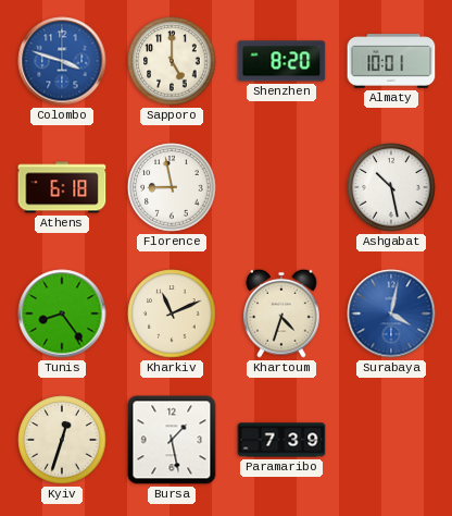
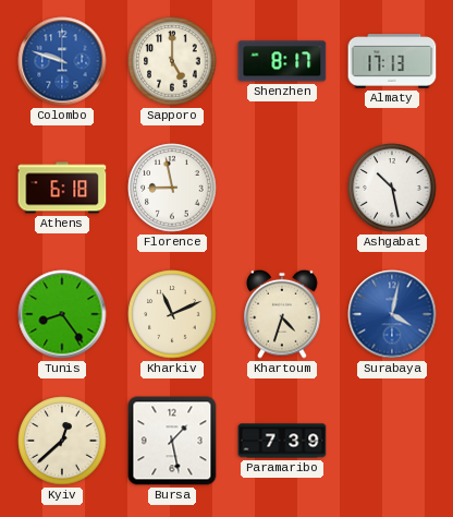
Colombo: 3:48 -> 9:48
Shenzhen: 8:20 -> 8:17
Almaty: 10:01 -> 17:13
Kyiv: 12:33 -> 12:38
